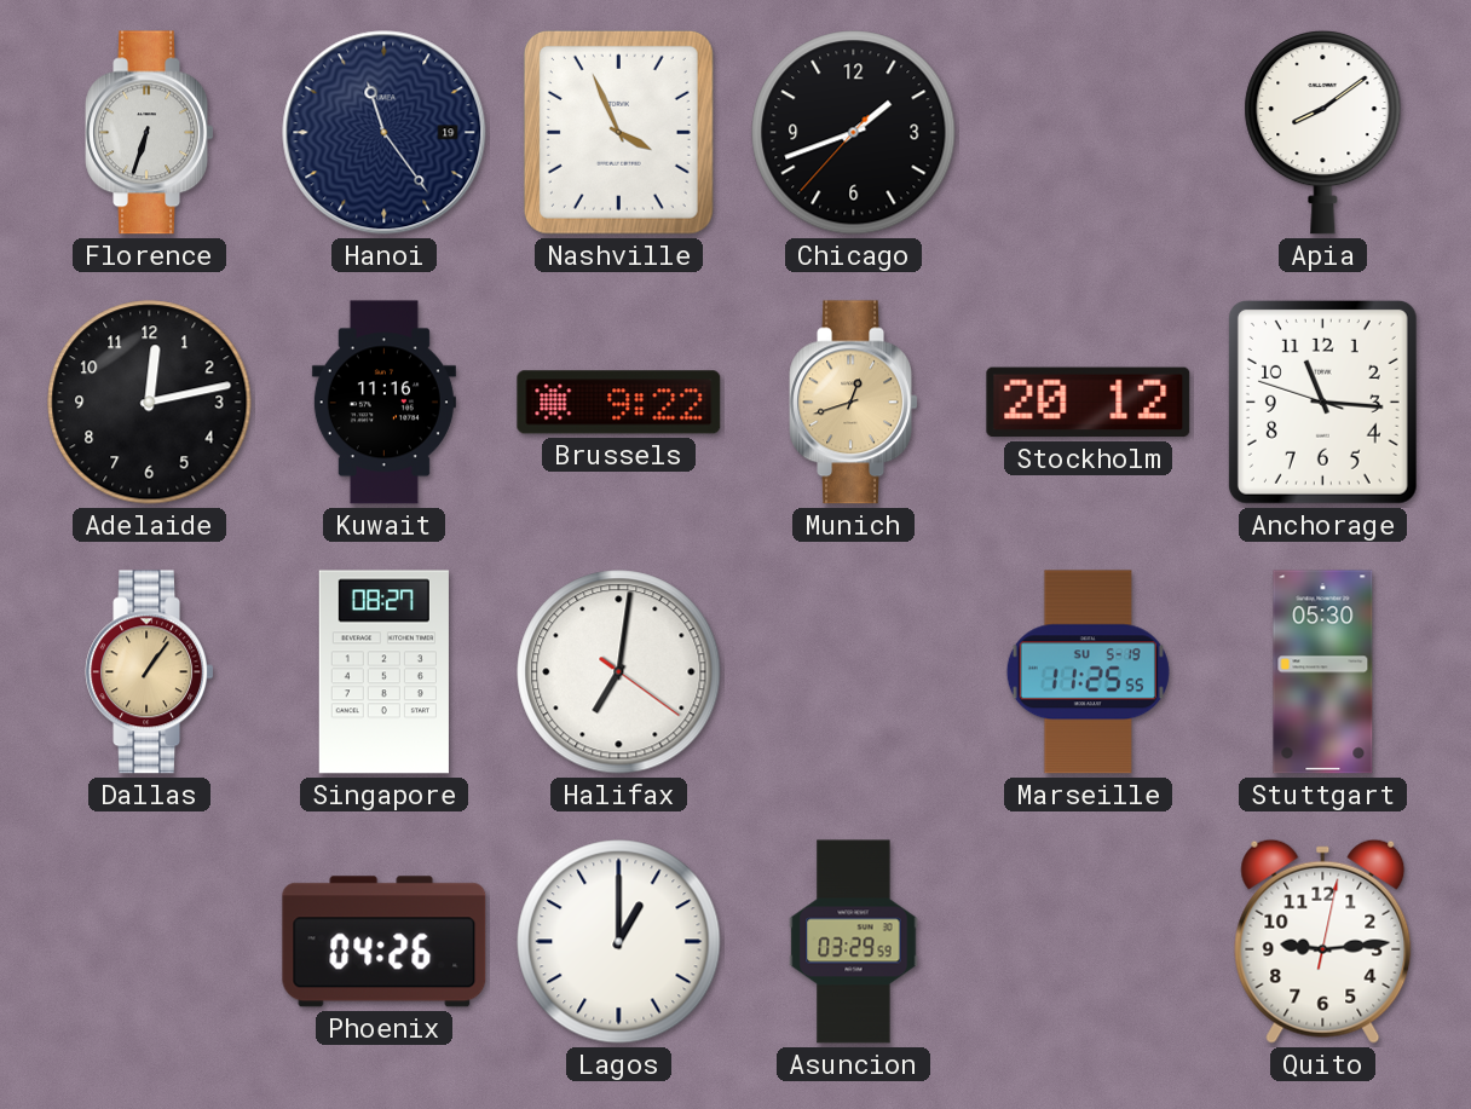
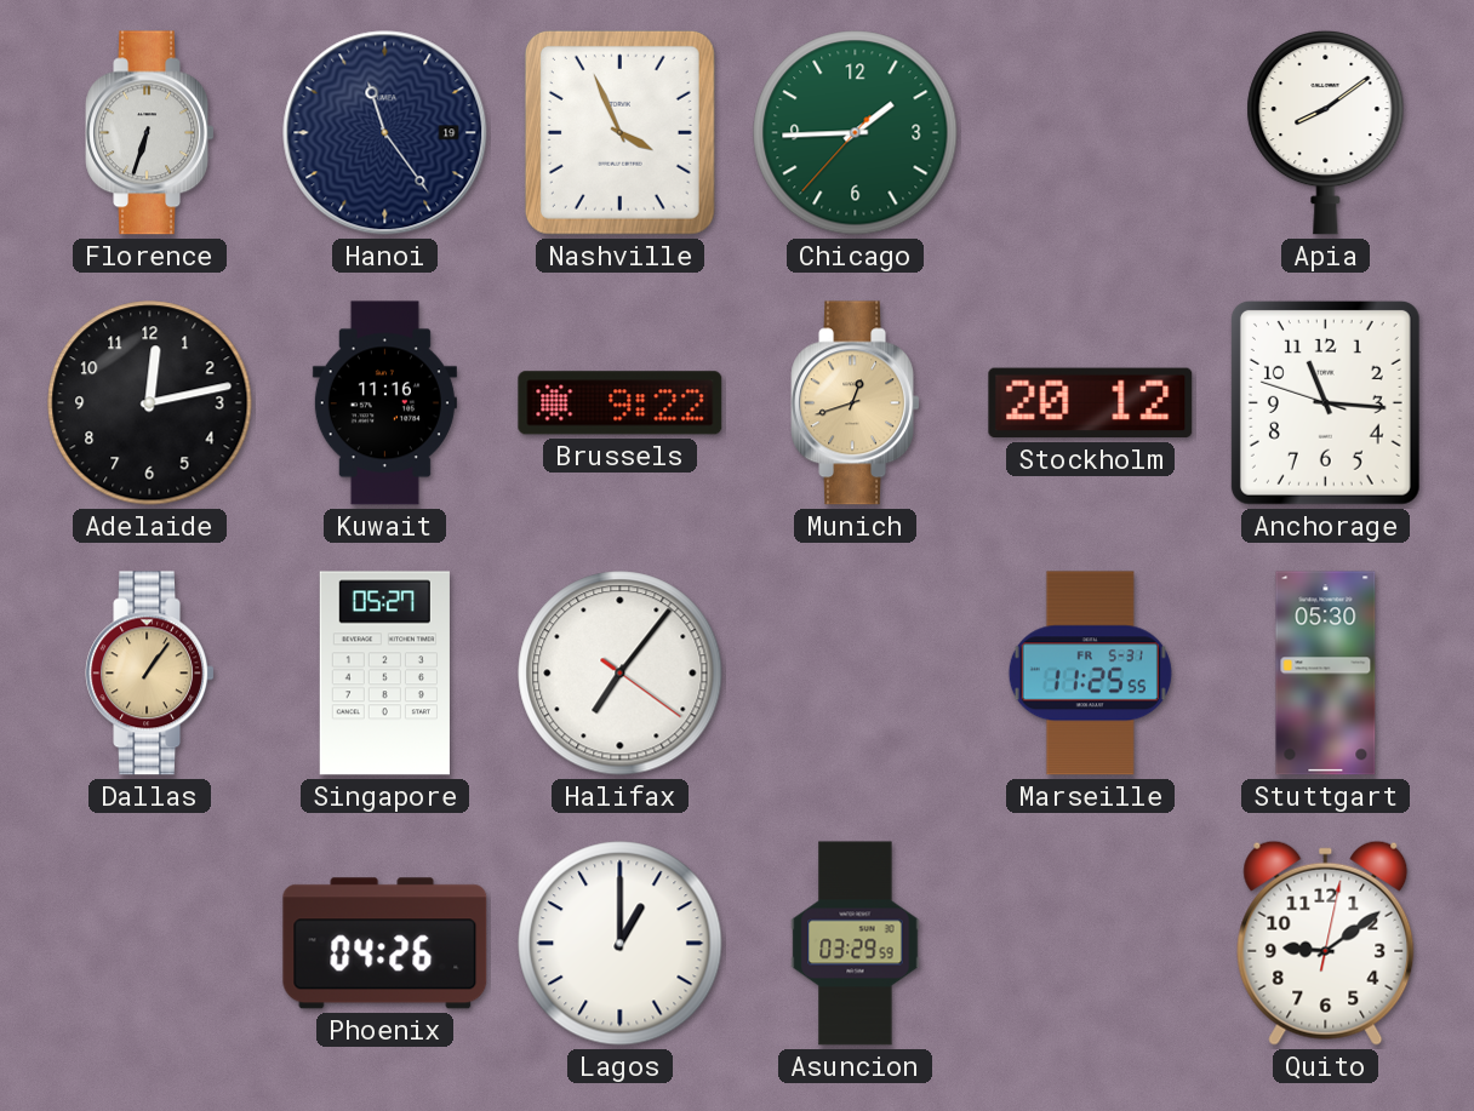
Chicago: 1:41 -> 1:44
Chicago dial: black -> green
Singapore: 08:27 -> 05:27
Halifax: 7:01 -> 7:06
Marseille date: SU 5-19 -> FR 5-31
Quito: 9:14 -> 9:09
